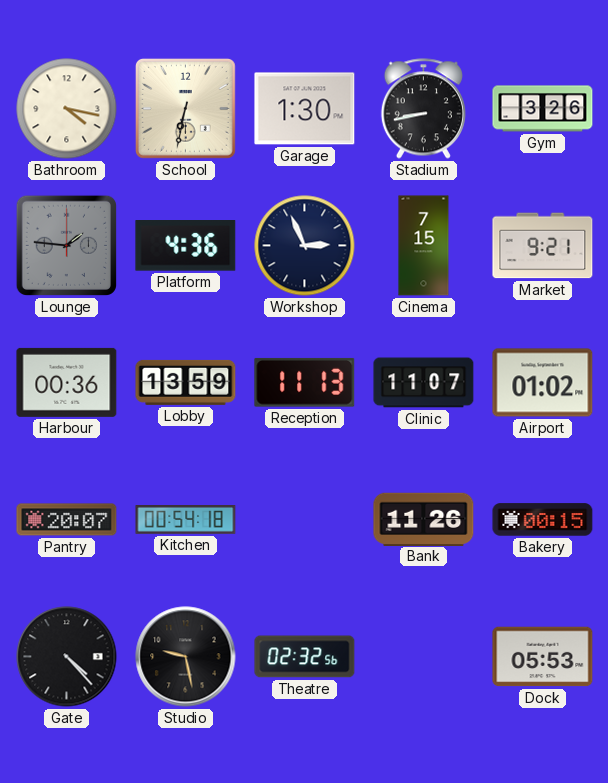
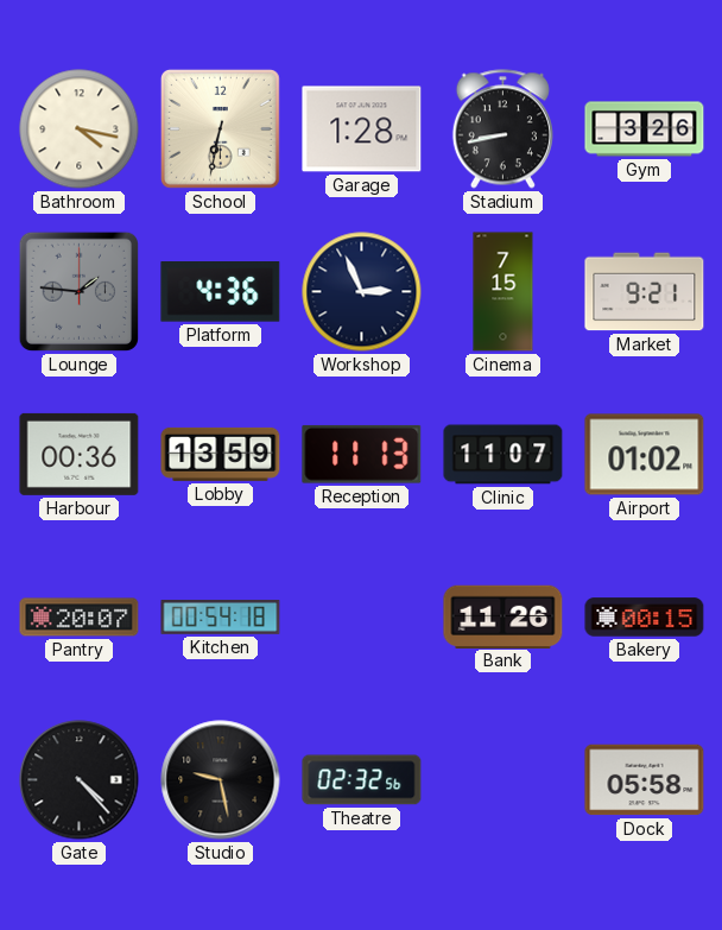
Garage: 1:30 -> 1:28
Dock: 05:53 -> 05:58
